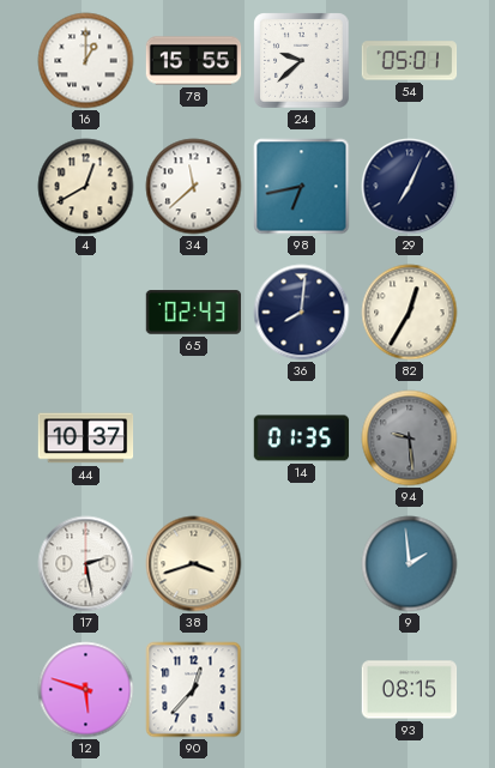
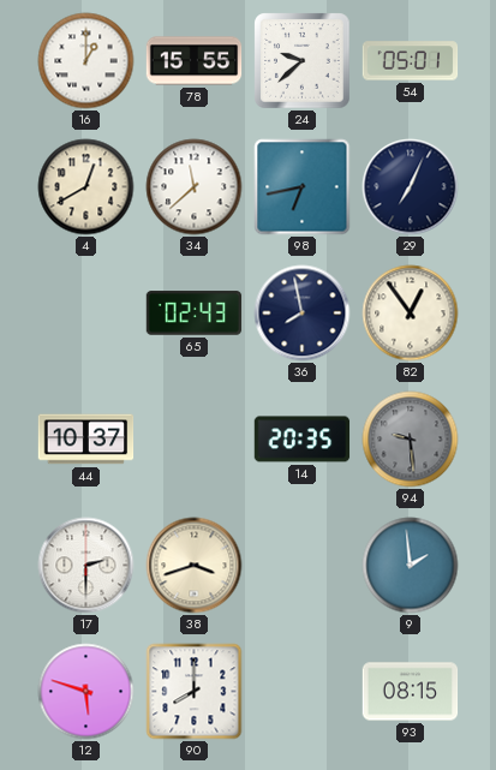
36: 8:01 -> 7:58
82: 12:35 -> 12:54
14: 01:35 -> 20:35
17: 2:28 -> 2:30
90: 12:37 -> 8:00
